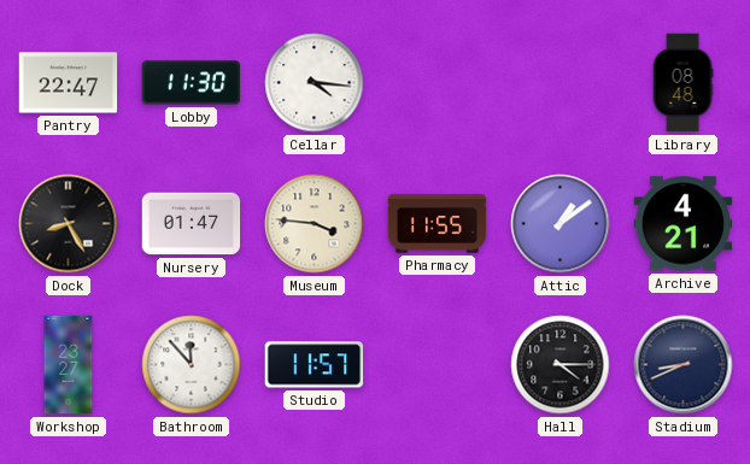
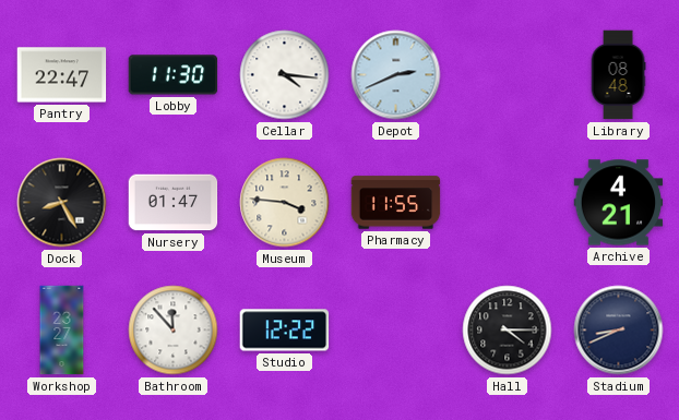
Depot: none -> 2:41
Attic: 1:09 -> none
Studio: 11:57 -> 12:22
